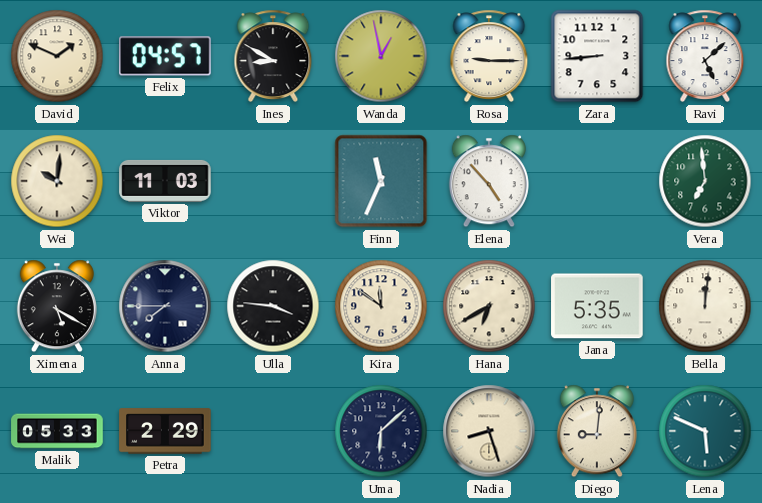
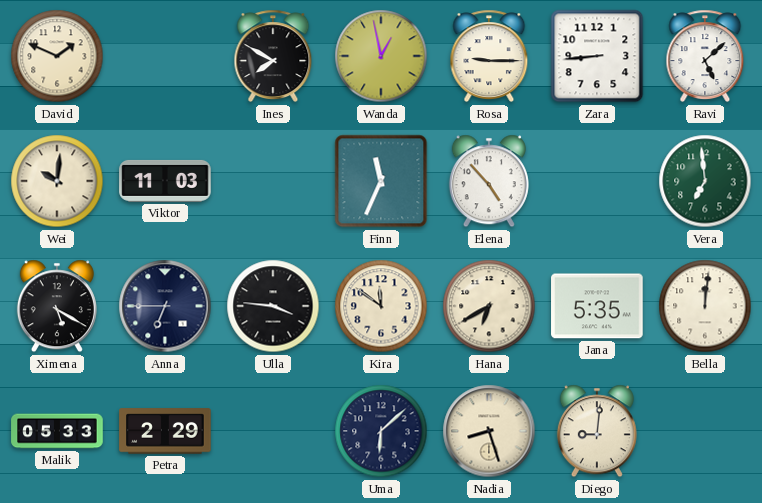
Felix: 04:57 -> none
Ines: 8:50 -> 7:50
Anna: 7:45 -> 6:45
Lena: 5:49 -> none
